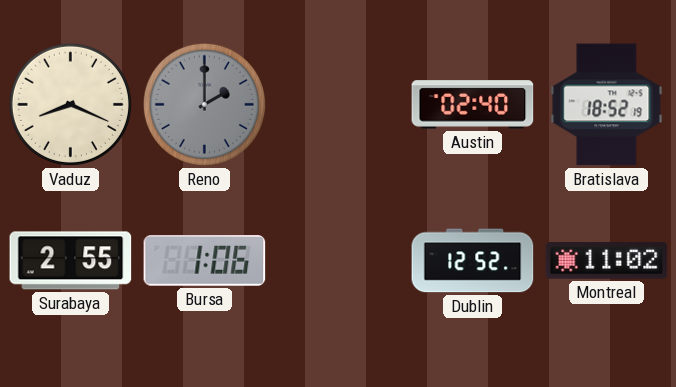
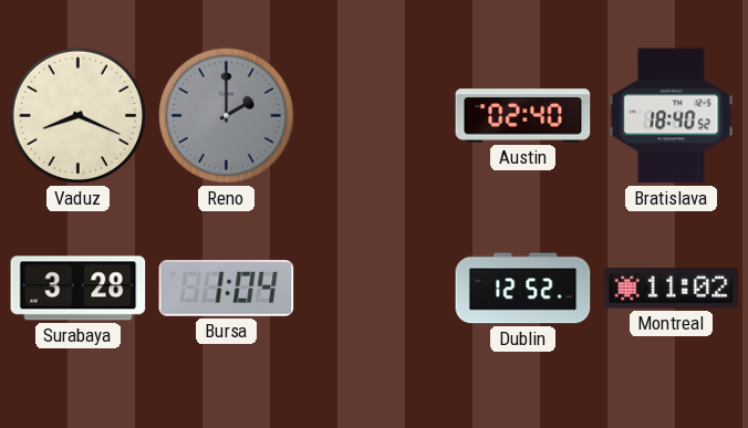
Bratislava: 18:52 -> 18:40
Surabaya: 2:55 -> 3:28
Bursa: 1:06 -> 1:04
